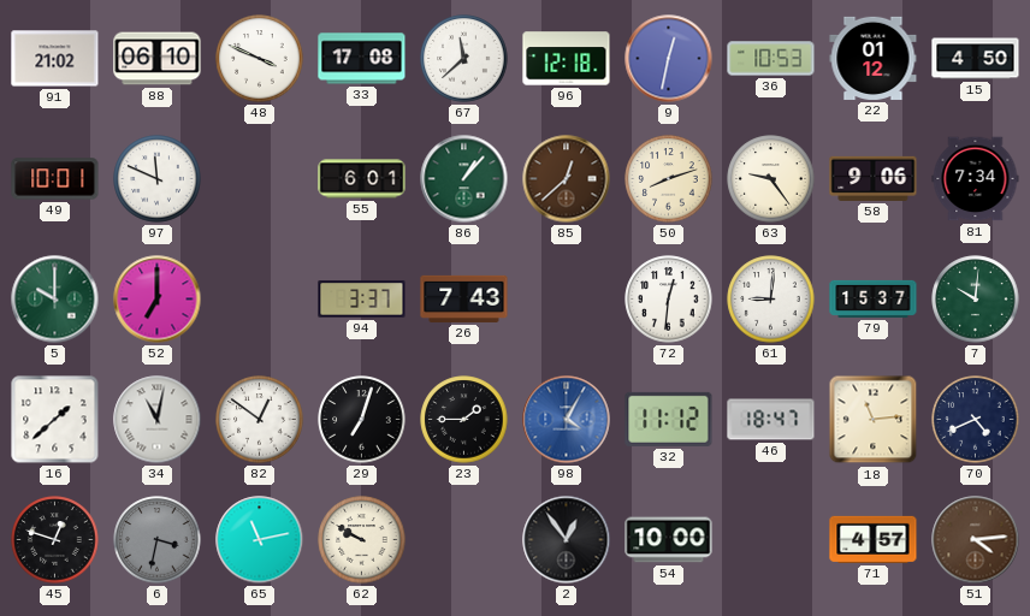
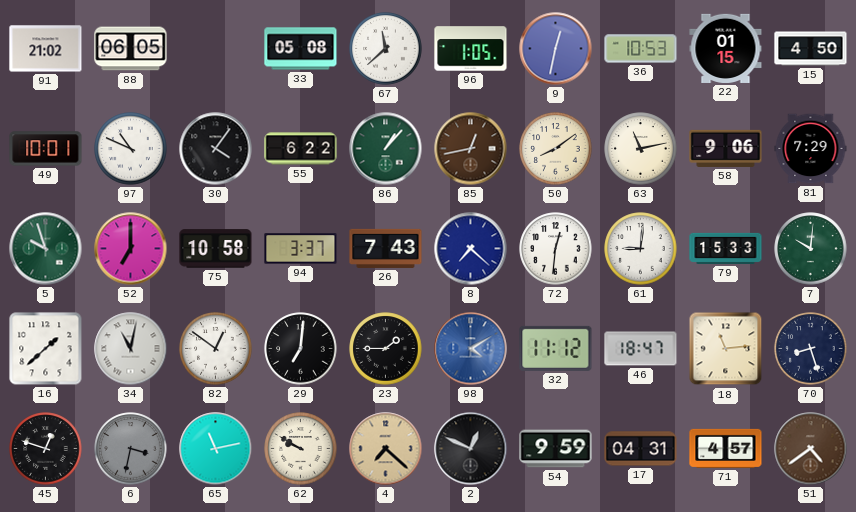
88: 06:10 -> 06:05
48: 3:49 -> none
33: 17:08 -> 05:08
96: 12:18 -> 1:05
22: 01:12 -> 01:15
97: 11:49 -> 10:49
30: none -> 4:06
55: 6:01 -> 6:22
85: 12:38 -> 12:43
50: 8:12 -> 8:09
63: 9:24 -> 11:13
81: 7:34 -> 7:29
5: 10:00 -> 9:57
75: none -> 10:58
8: none -> 7:22
79: 15:37 -> 15:33
29: 7:03 -> 7:01
98: 4:05 -> 4:10
70: 4:41 -> 8:27
4: none -> 7:22
2: 12:54 -> 12:49
54: 10:00 -> 9:59
17: none -> 04:31
51: 4:14 -> 4:39
